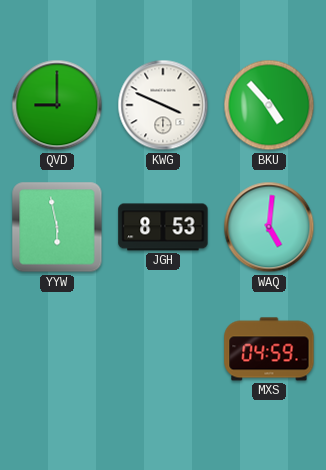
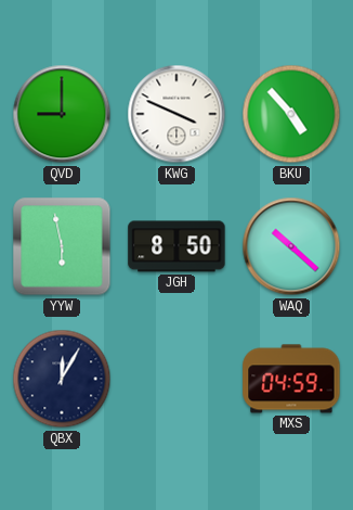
JGH: 8:53 -> 8:50
WAQ: 5:01 -> 10:22
QBX: none -> 12:05
